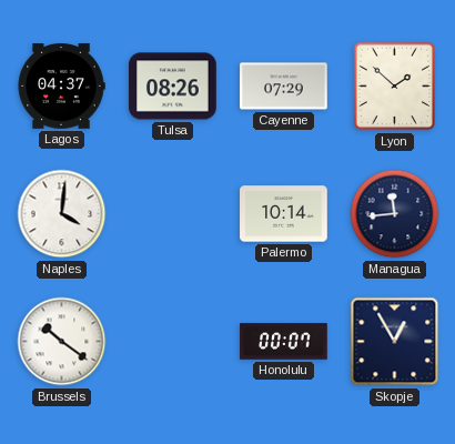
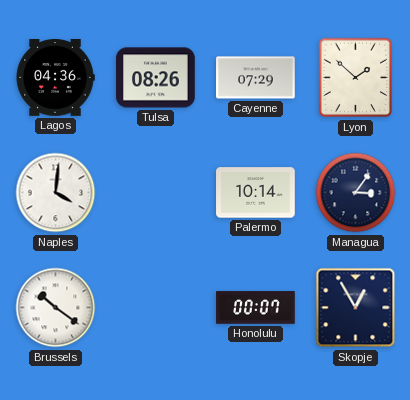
Lagos: 04:37 -> 04:36
Managua: 11:44 -> 3:06
